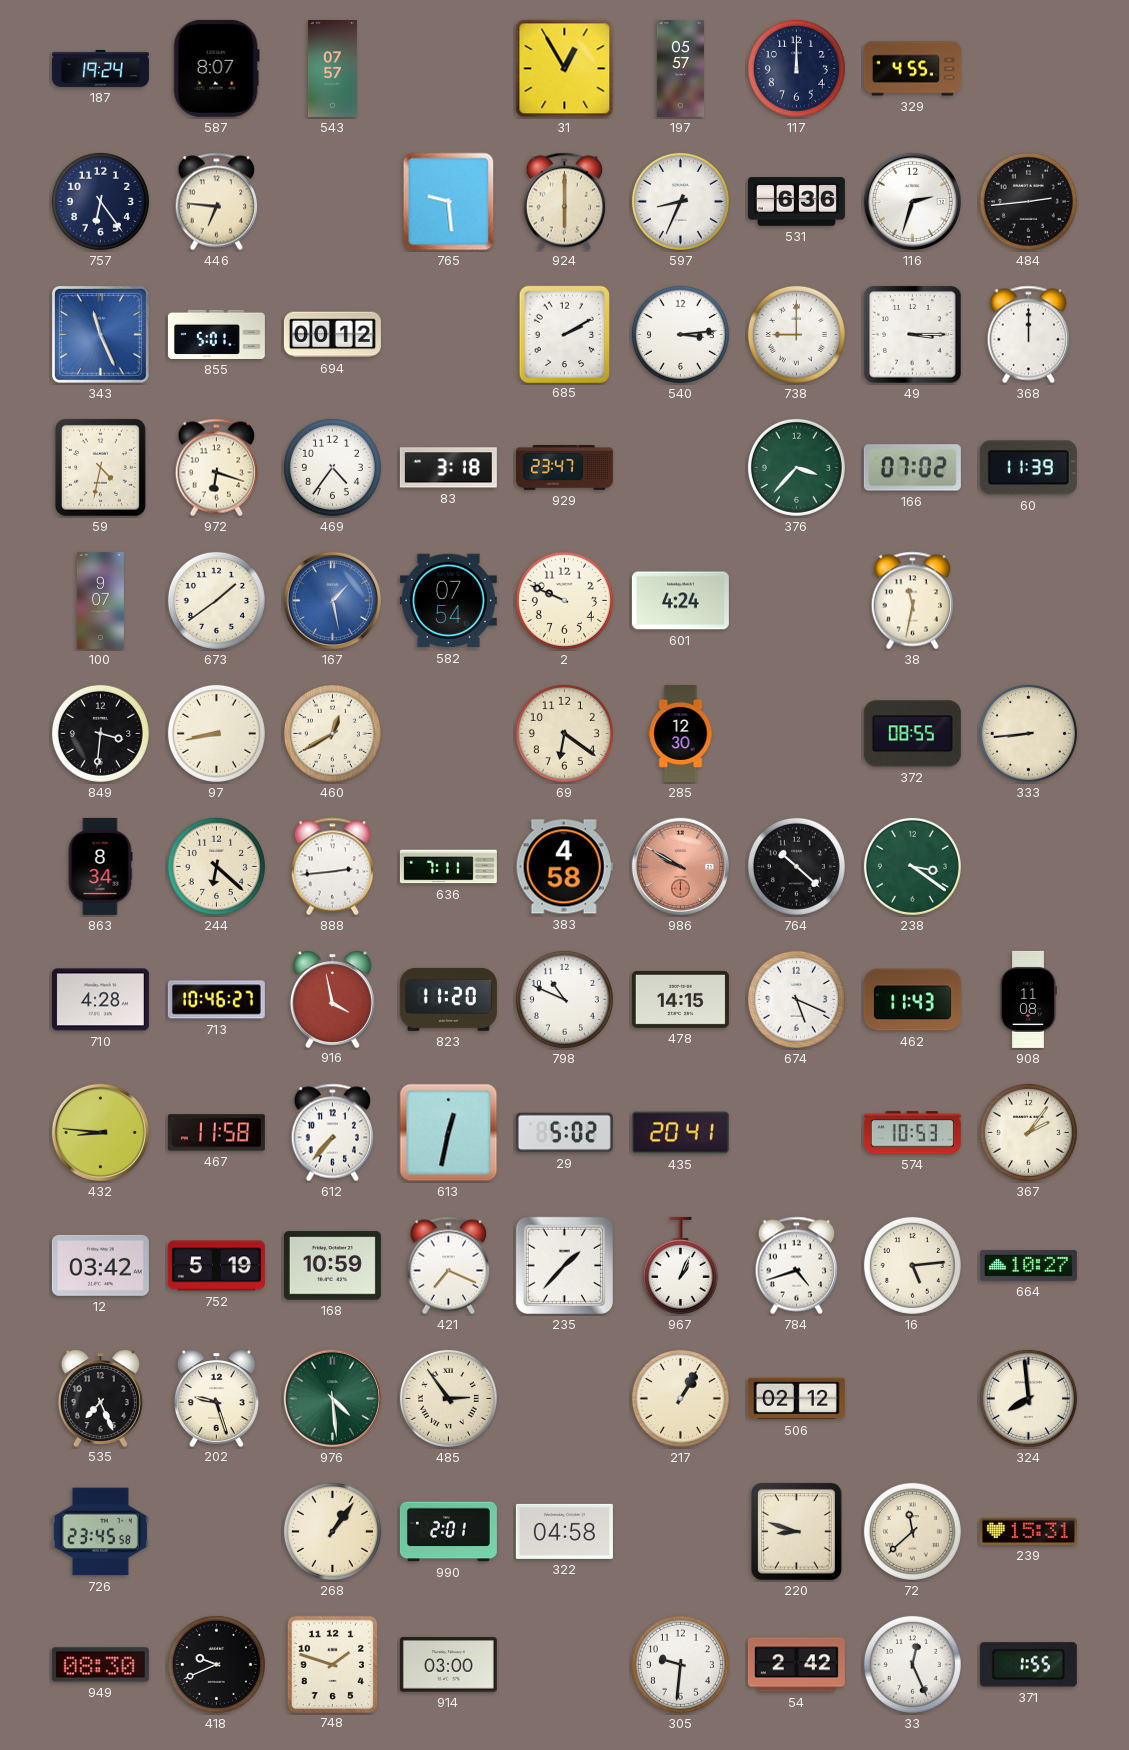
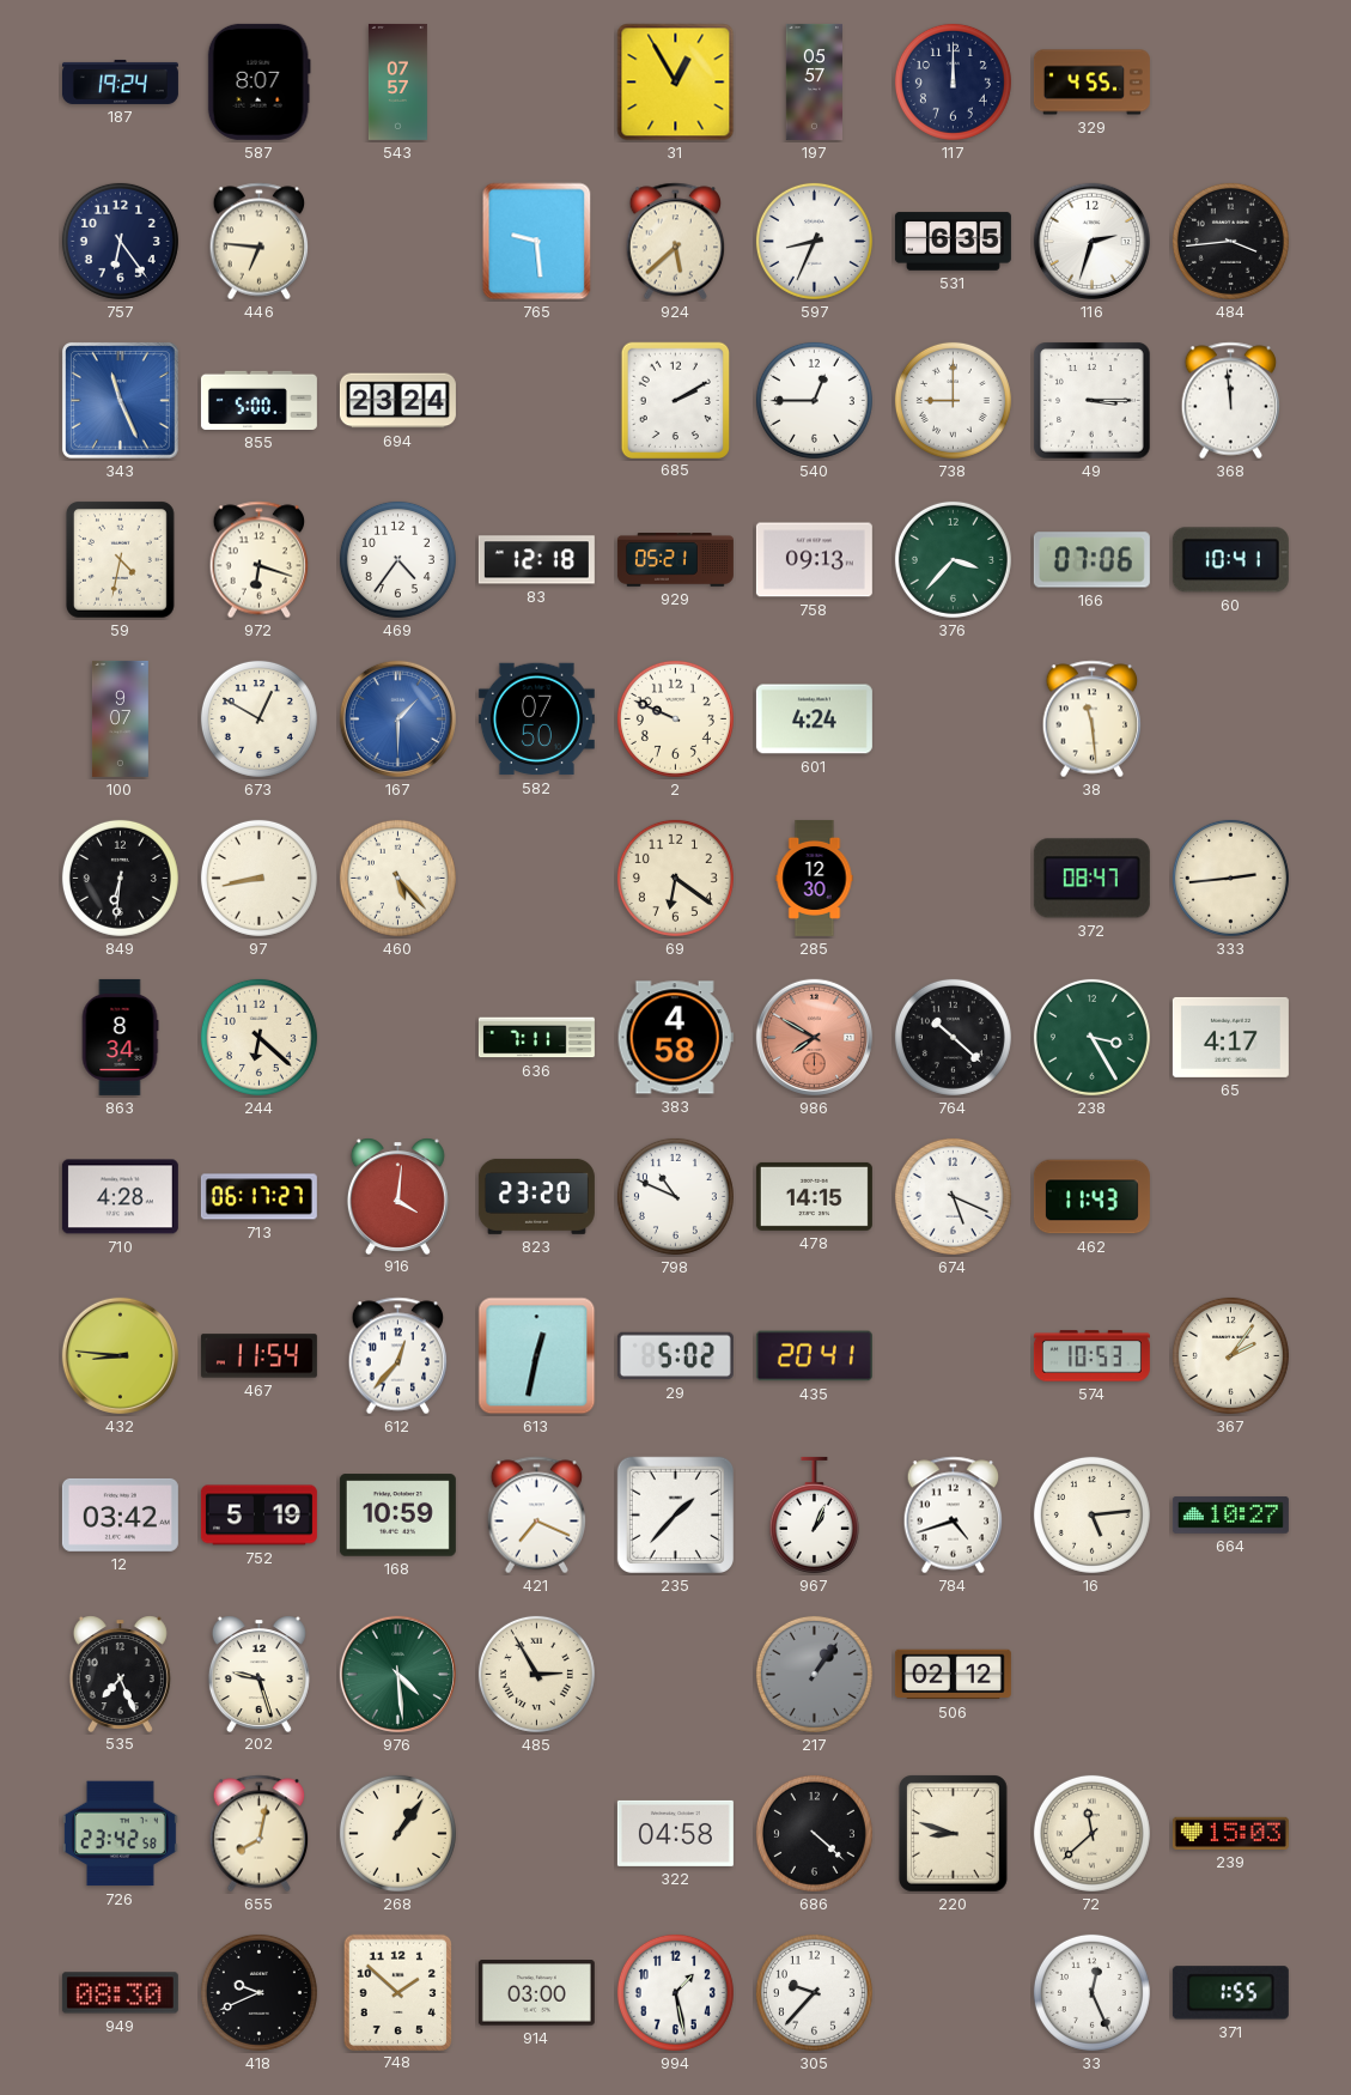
924: 6:00 -> 5:38
531: 6:36 -> 6:35
484: 2:44 -> 3:44
855: 5:01 -> 5:00
694: 00:12 -> 23:24
540: 3:14 -> 12:45
368: 12:00 -> 11:59
83: 3:18 -> 12:18
929: 23:47 -> 05:21
758: none -> 09:13
166: 07:02 -> 07:06
60: 11:39 -> 10:41
673: 1:39 -> 12:50
167: 1:28 -> 1:30
582: 07:54 -> 07:50
38: 11:32 -> 11:29
849: 3:31 -> 6:31
460: 12:40 -> 5:23
372: 08:55 -> 08:47
333: 8:44 -> 2:44
888: 2:44 -> none
986: 9:50 -> 7:50
238: 3:21 -> 3:25
65: none -> 4:17
713: 10:46 -> 06:17
916: 3:58 -> 4:01
823: 11:20 -> 23:20
908: 11:08 -> none
467: 11:58 -> 11:54
612: 7:37 -> 12:37
485: 2:54 -> 2:55
217: 1:05 -> 1:06
217 dial: cream -> grey
324: 7:59 -> none
726: 23:45 -> 23:42
655: none -> 8:02
990: 2:01 -> none
686: none -> 4:22
239: 15:31 -> 15:03
748: 1:48 -> 1:52
994: none -> 1:28
305: 9:31 -> 9:37
54: 2:42 -> none
